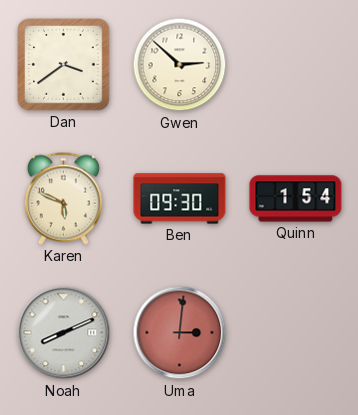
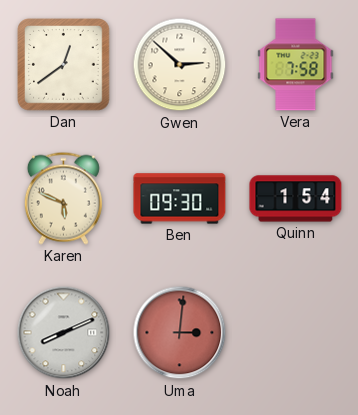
Dan: 3:39 -> 12:39
Vera: none -> 7:58
